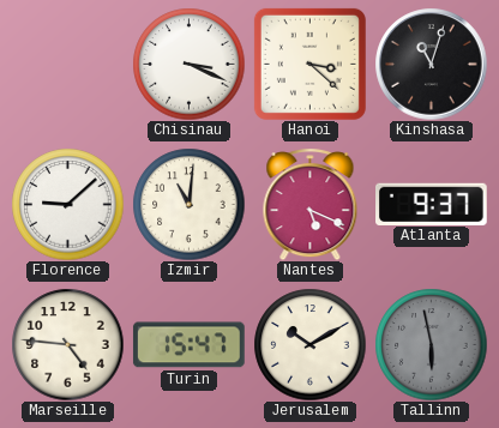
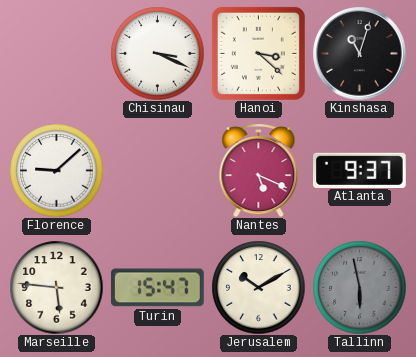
Izmir: 11:01 -> none
Marseille: 4:46 -> 5:46
